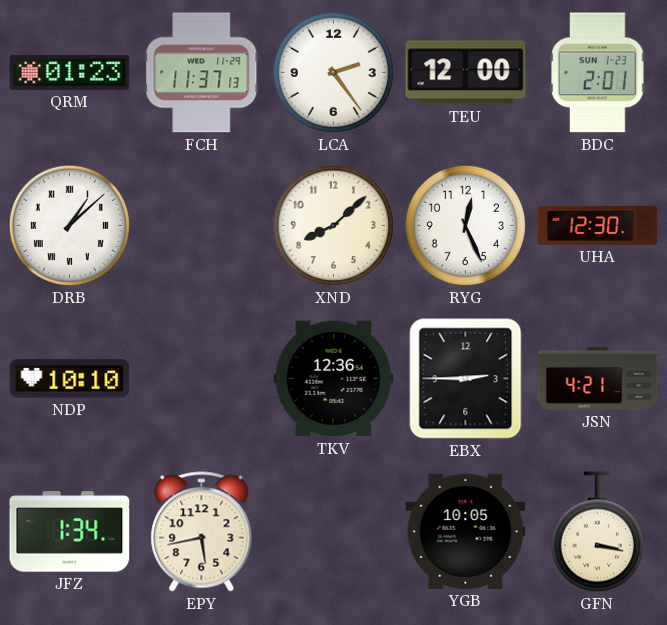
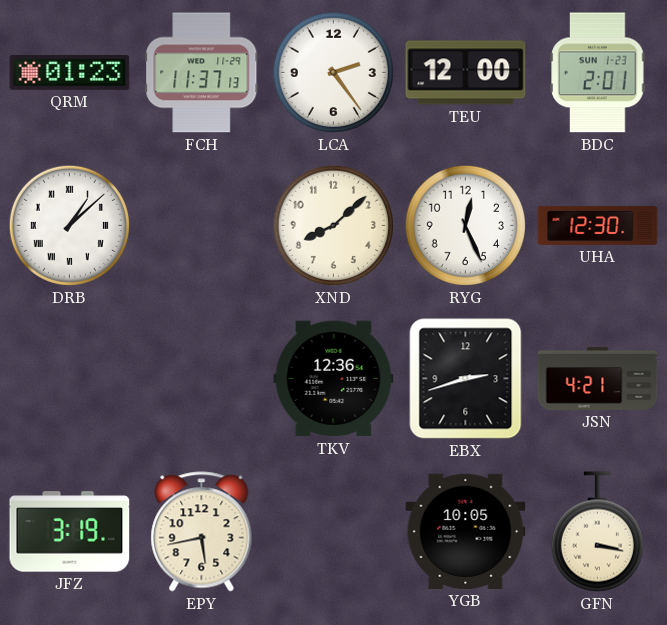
NDP: 10:10 -> none
EBX: 2:45 -> 2:42
JFZ: 1:34 -> 3:19
